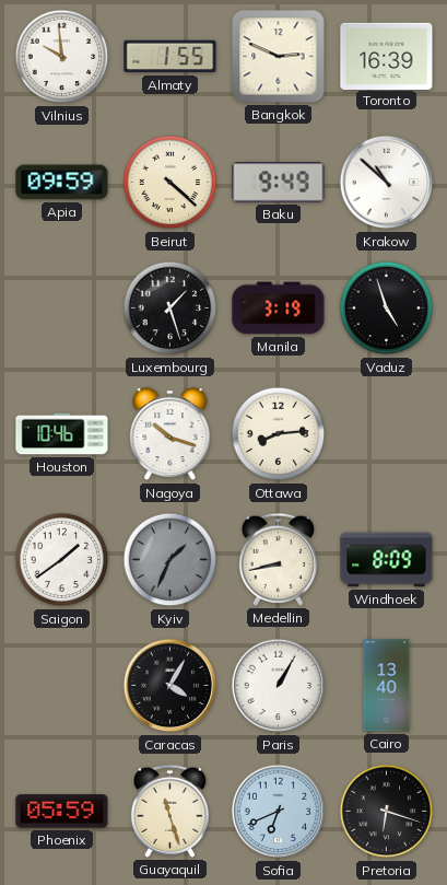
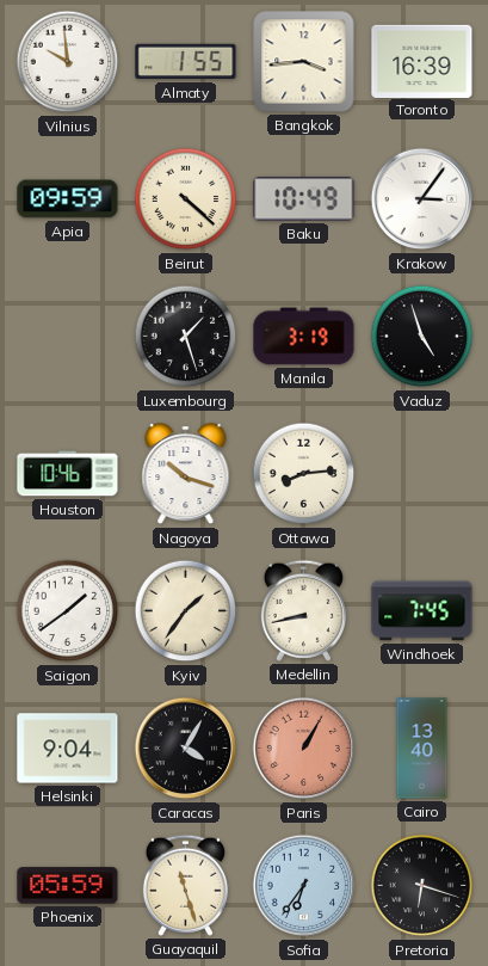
Bangkok: 2:49 -> 3:44
Baku: 9:49 -> 10:49
Krakow: 10:52 -> 3:06
Kyiv: 1:34 -> 1:36
Kyiv dial: grey -> cream
Windhoek: 8:09 -> 7:45
Helsinki: none -> 9:04
Paris dial: white -> salmon
Sofia: 6:41 -> 6:36
